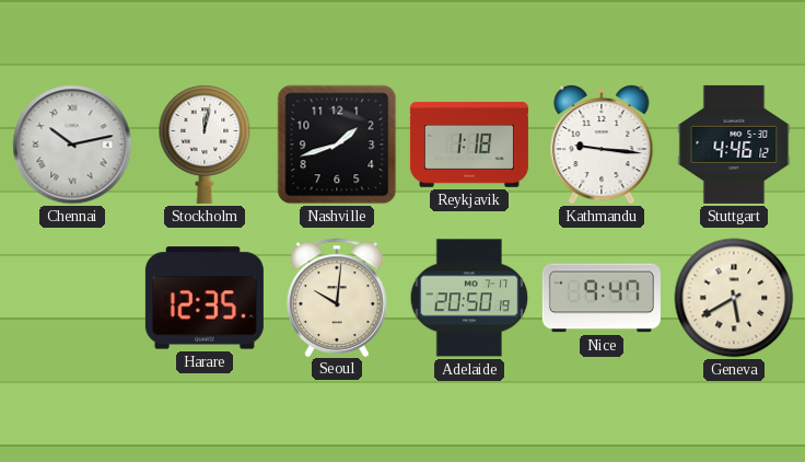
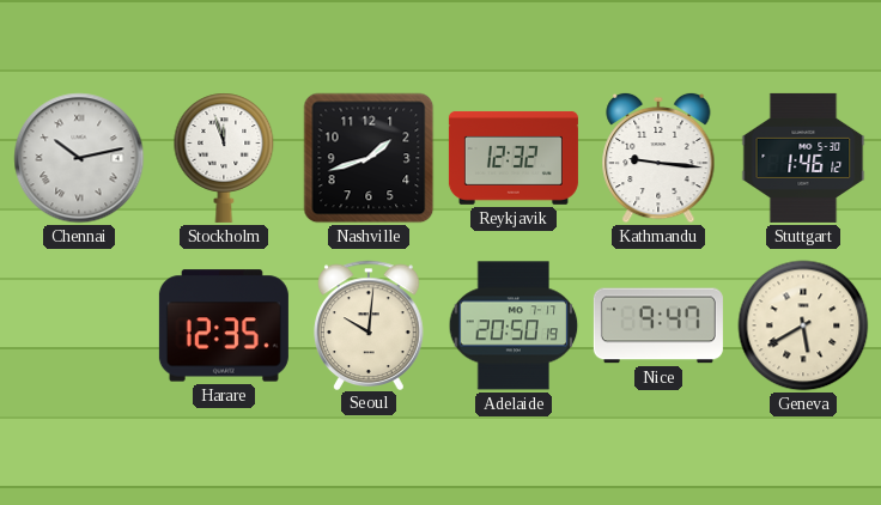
Stockholm: 12:02 -> 11:57
Reykjavik: 1:18 -> 12:32
Stuttgart: 4:46 -> 1:46
